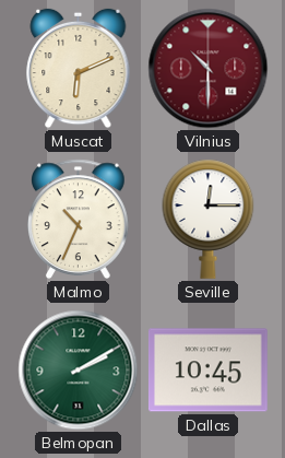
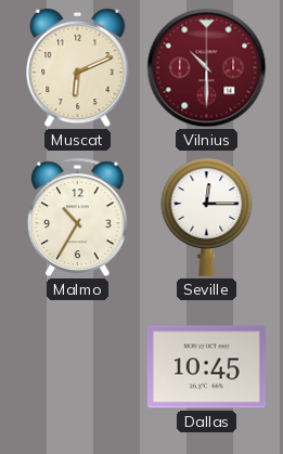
Malmo: 10:34 -> 10:35
Belmopan: 2:10 -> none
